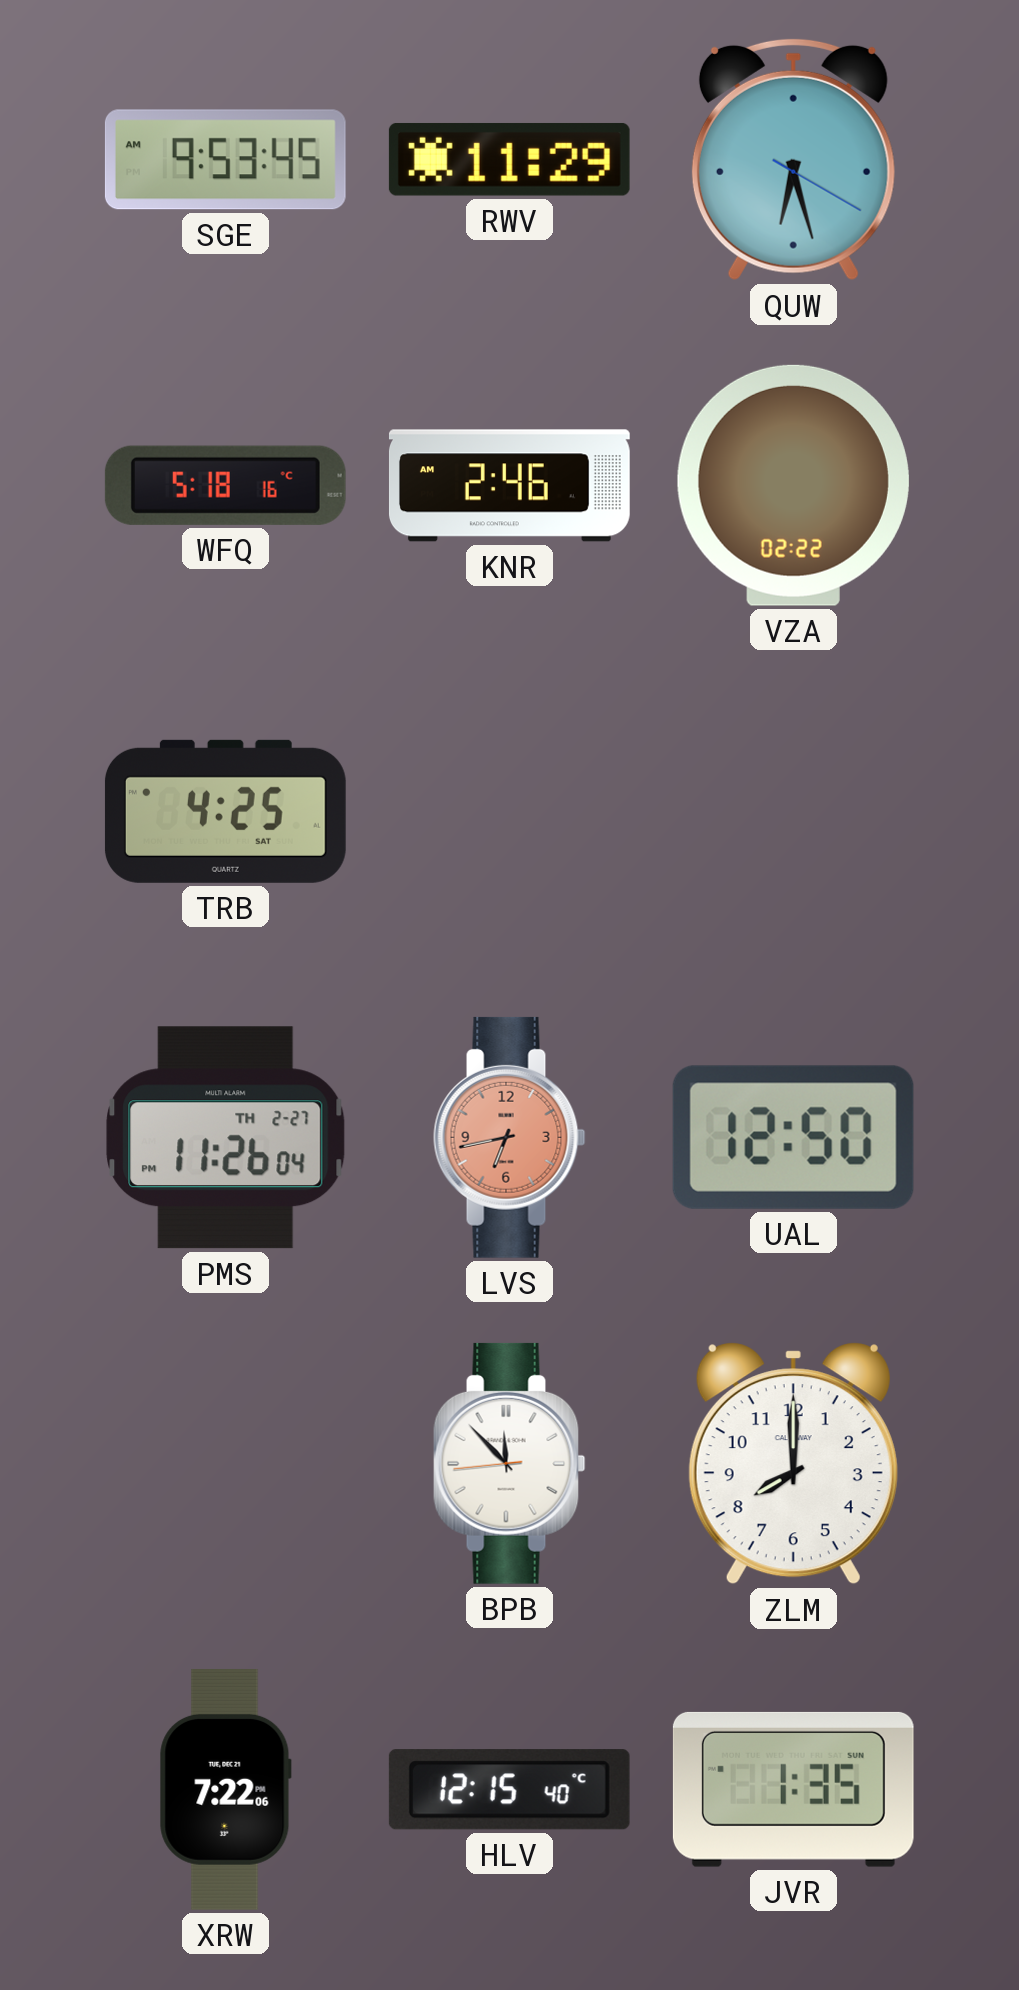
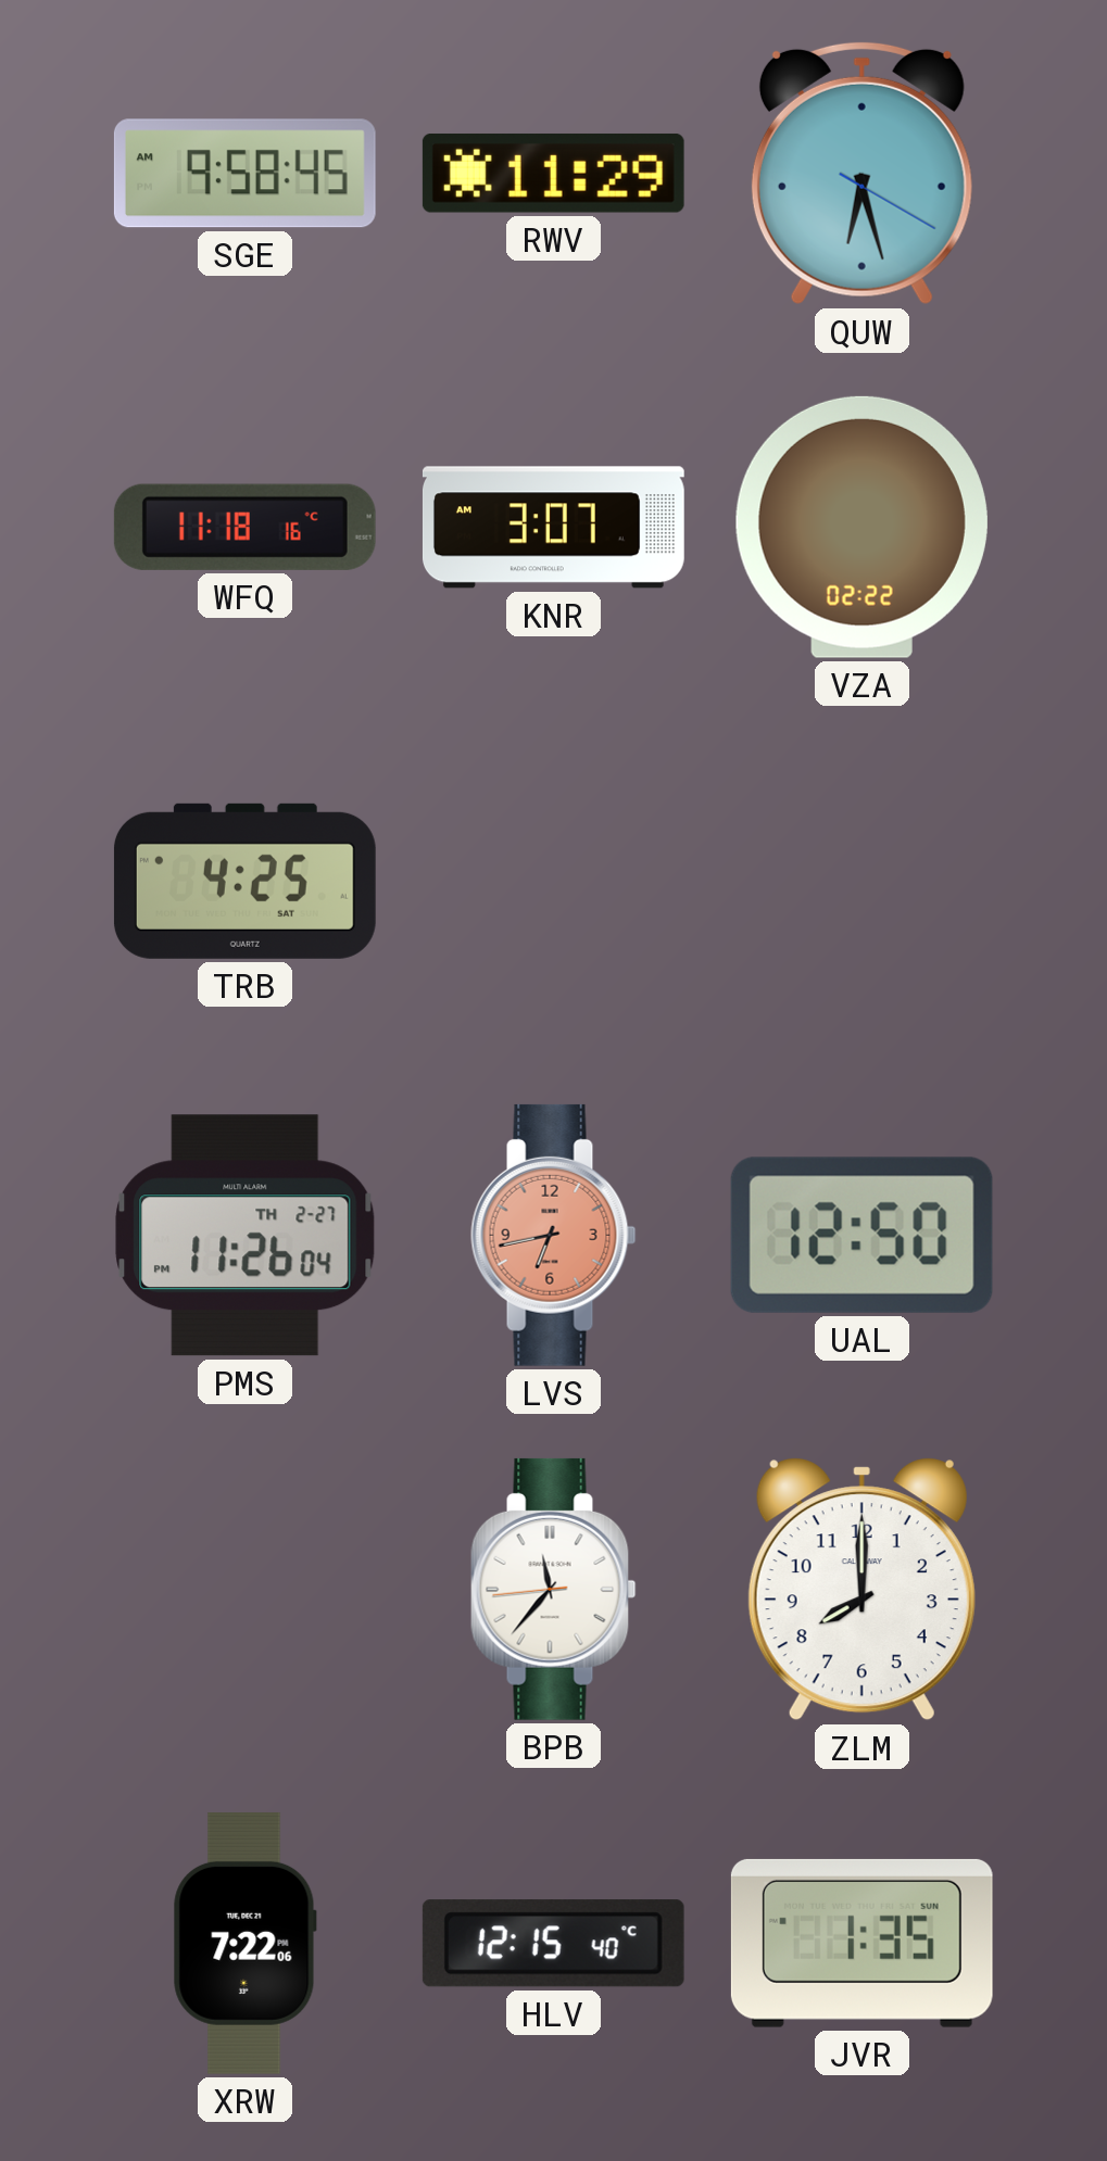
SGE: 9:53 -> 9:58
WFQ: 5:18 -> 11:18
KNR: 2:46 -> 3:07
BPB: 11:52 -> 11:36
